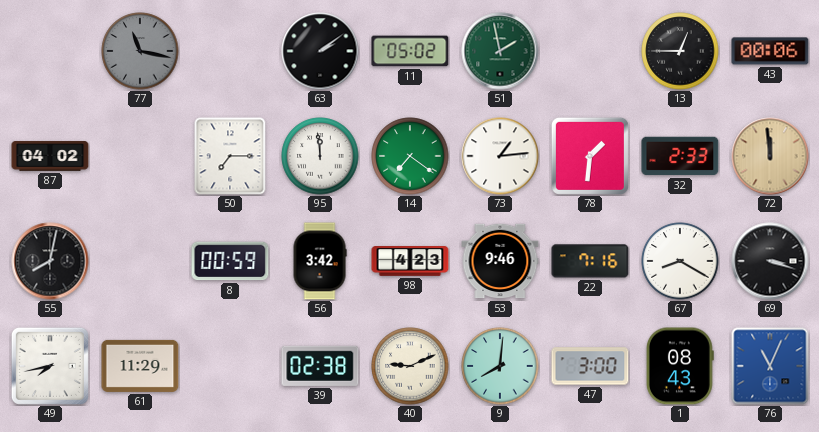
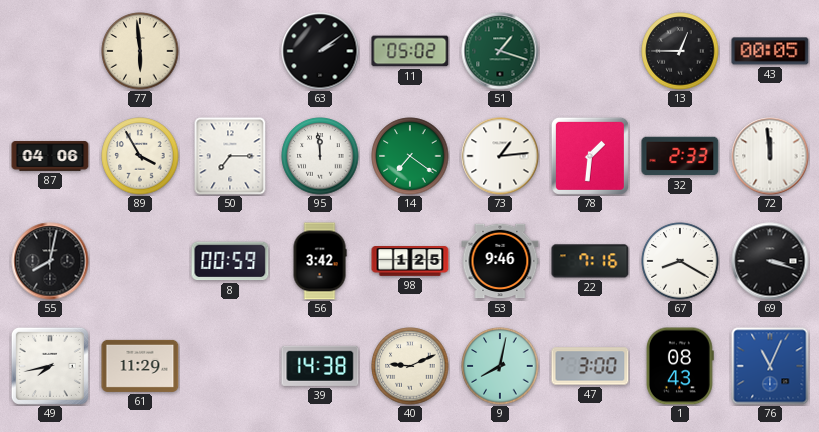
77: 11:17 -> 5:59
77 dial: grey -> cream
51: 1:58 -> 1:18
43: 00:06 -> 00:05
87: 04:02 -> 04:06
89: none -> 3:55
72 dial: champagne -> white
98: 4:23 -> 1:25
39: 02:38 -> 14:38
9: 8:01 -> 8:02
